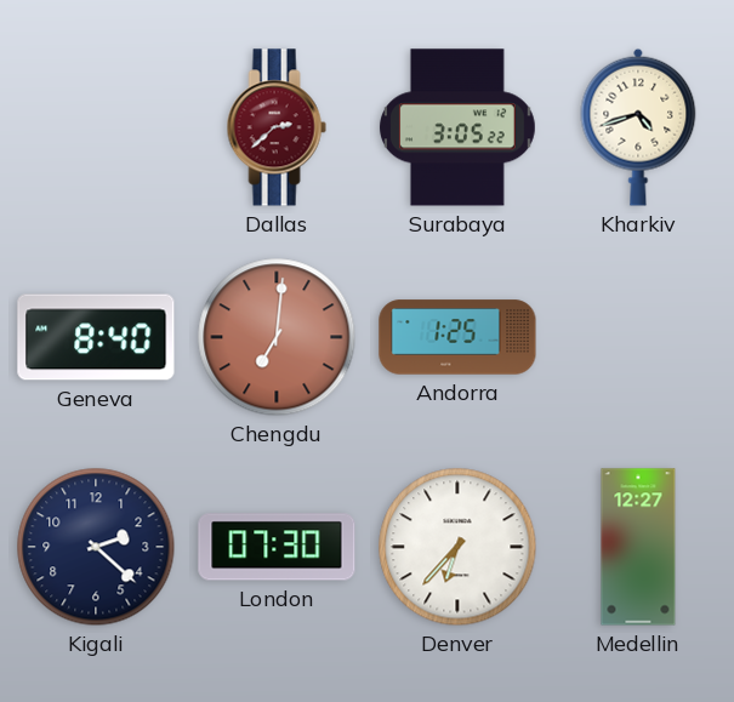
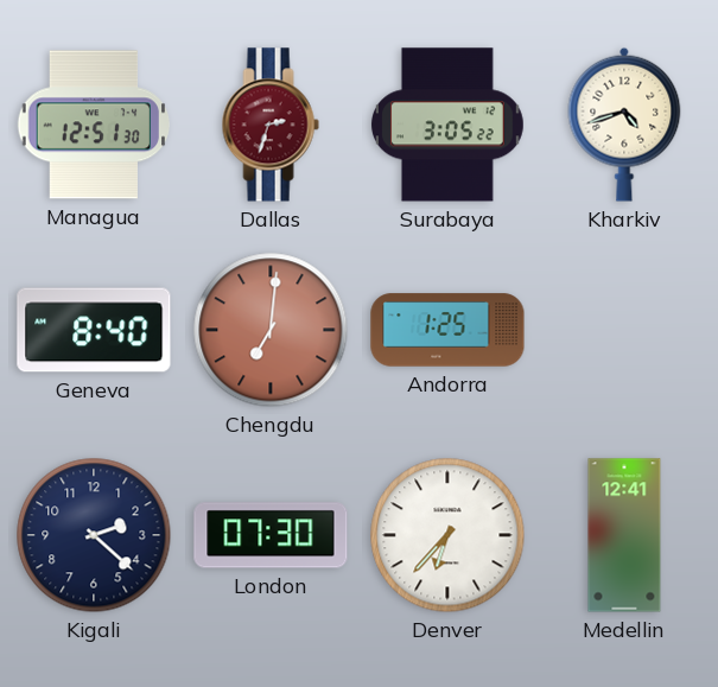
Managua: none -> 12:51
Dallas: 2:38 -> 2:33
Medellin: 12:27 -> 12:41
